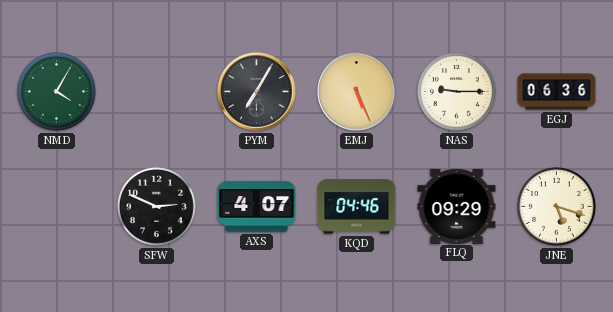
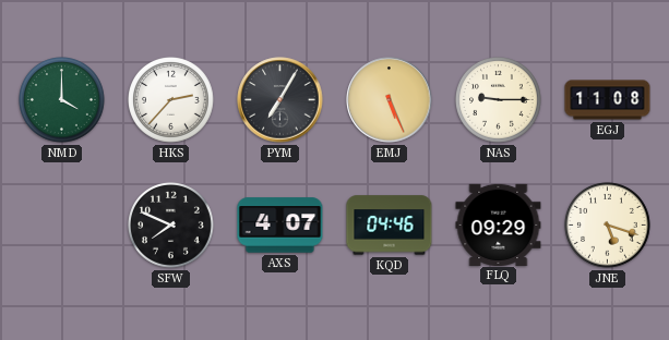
NMD: 4:05 -> 4:00
HKS: none -> 2:37
EGJ: 06:36 -> 11:08
SFW: 2:49 -> 7:49
